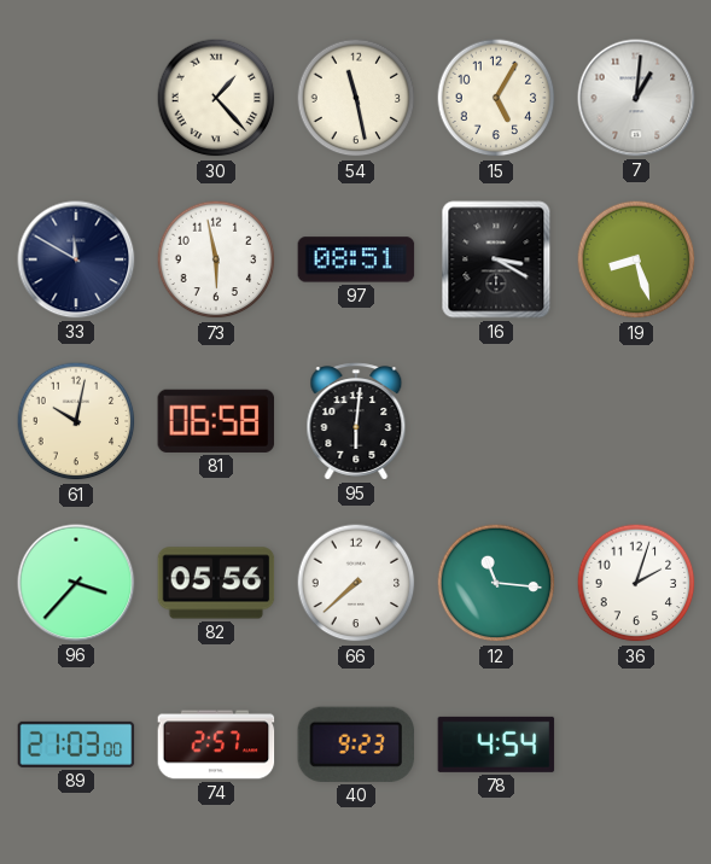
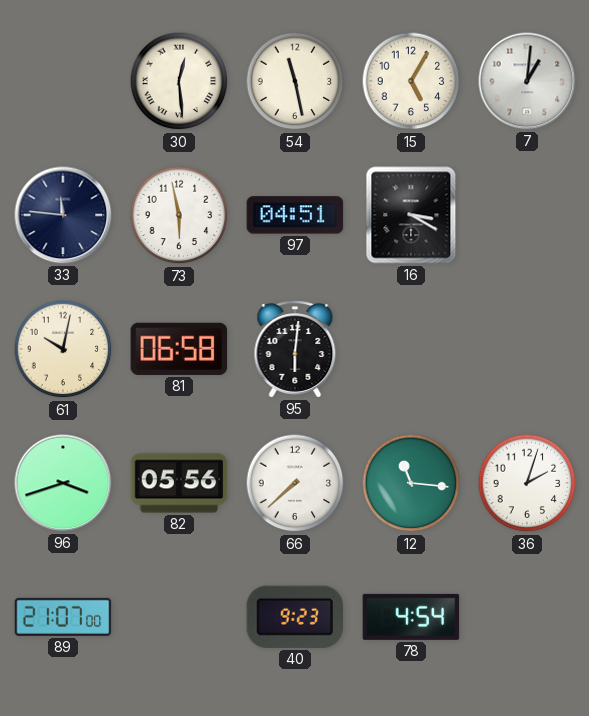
30: 1:23 -> 12:29
33: 11:50 -> 11:46
97: 08:51 -> 04:51
19: 8:27 -> none
96: 3:37 -> 3:42
89: 21:03 -> 21:07
74: 2:57 -> none
